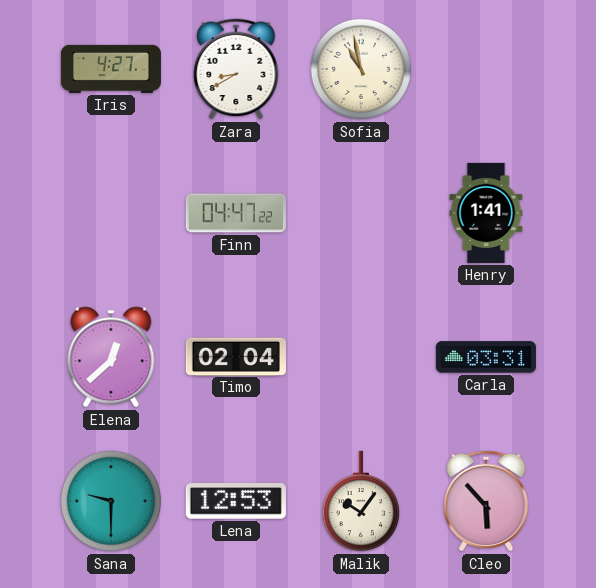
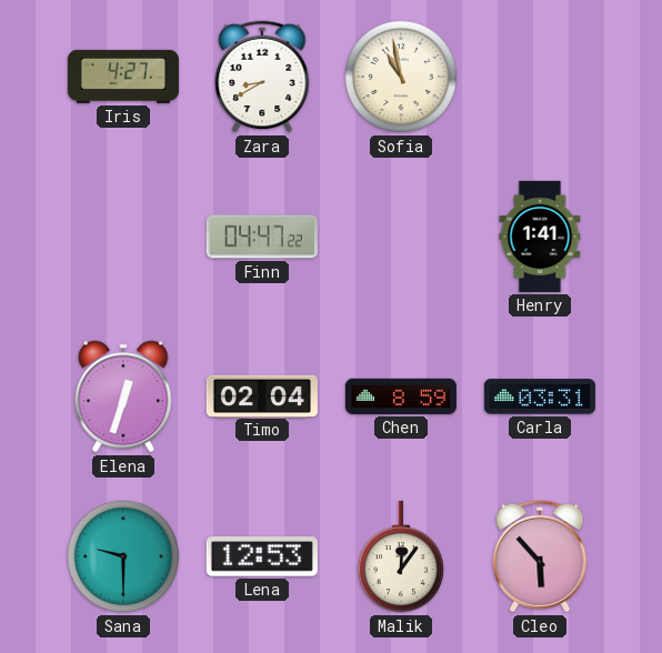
Elena: 12:38 -> 12:33
Chen: none -> 8:59
Malik: 10:06 -> 12:06
